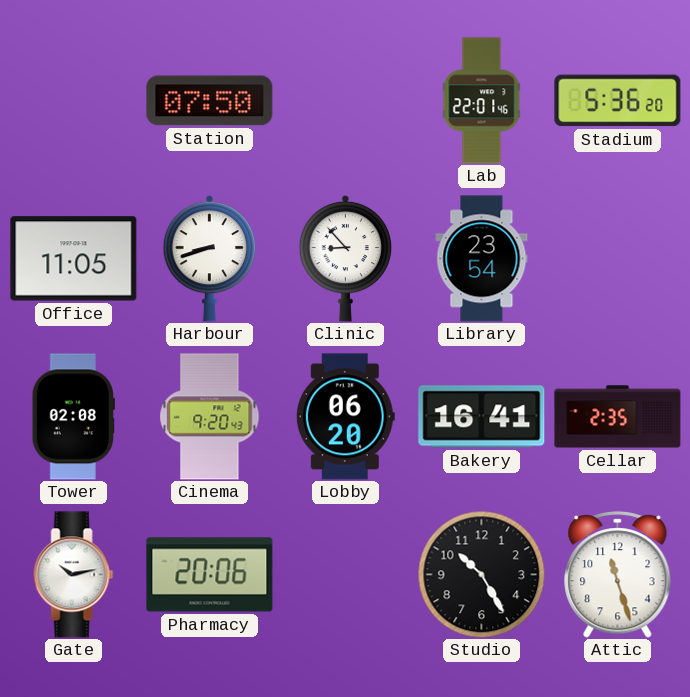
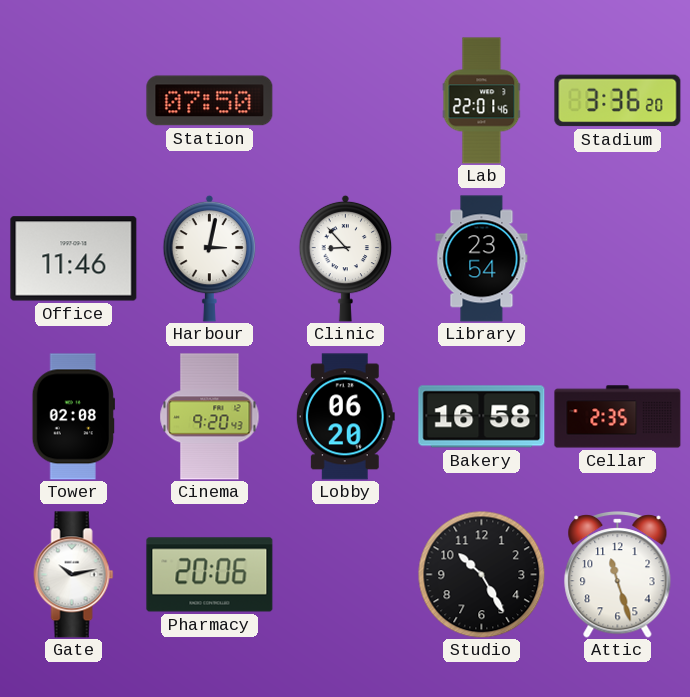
Stadium: 5:36 -> 3:36
Office: 11:05 -> 11:46
Harbour: 8:42 -> 3:02
Bakery: 16:41 -> 16:58
